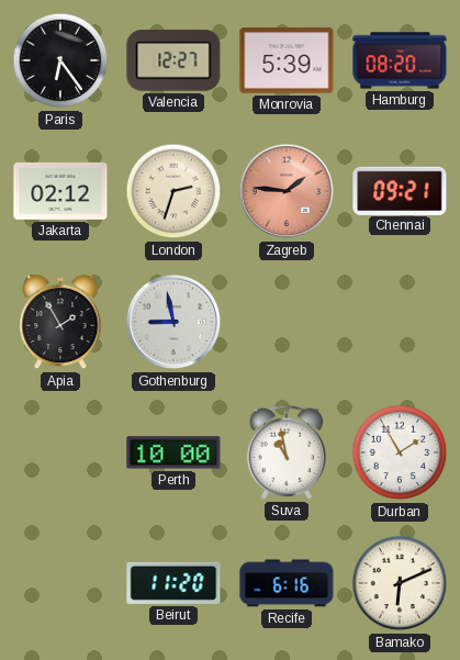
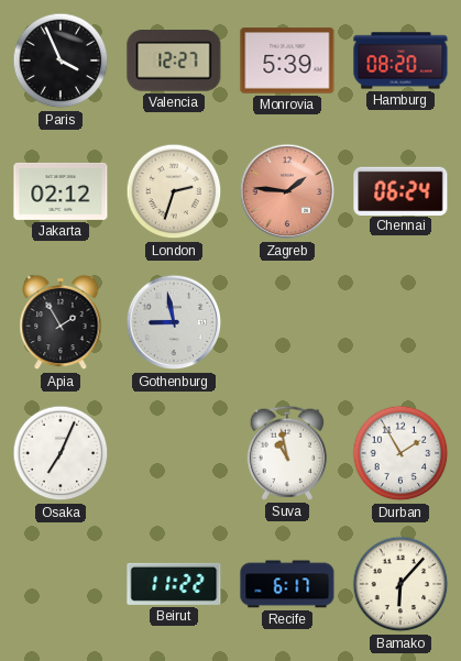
Paris: 6:24 -> 3:56
Chennai: 09:21 -> 06:24
Osaka: none -> 7:04
Perth: 10:00 -> none
Beirut: 11:20 -> 11:22
Recife: 6:16 -> 6:17
Bamako: 6:11 -> 6:07
